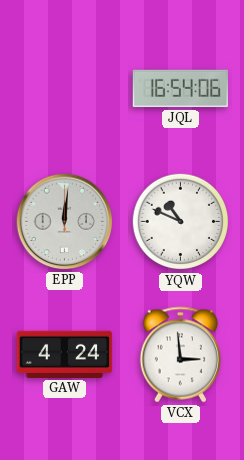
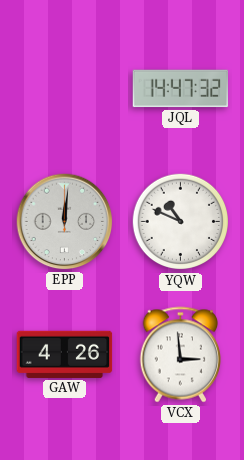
JQL: 16:54 -> 14:47
GAW: 4:24 -> 4:26
